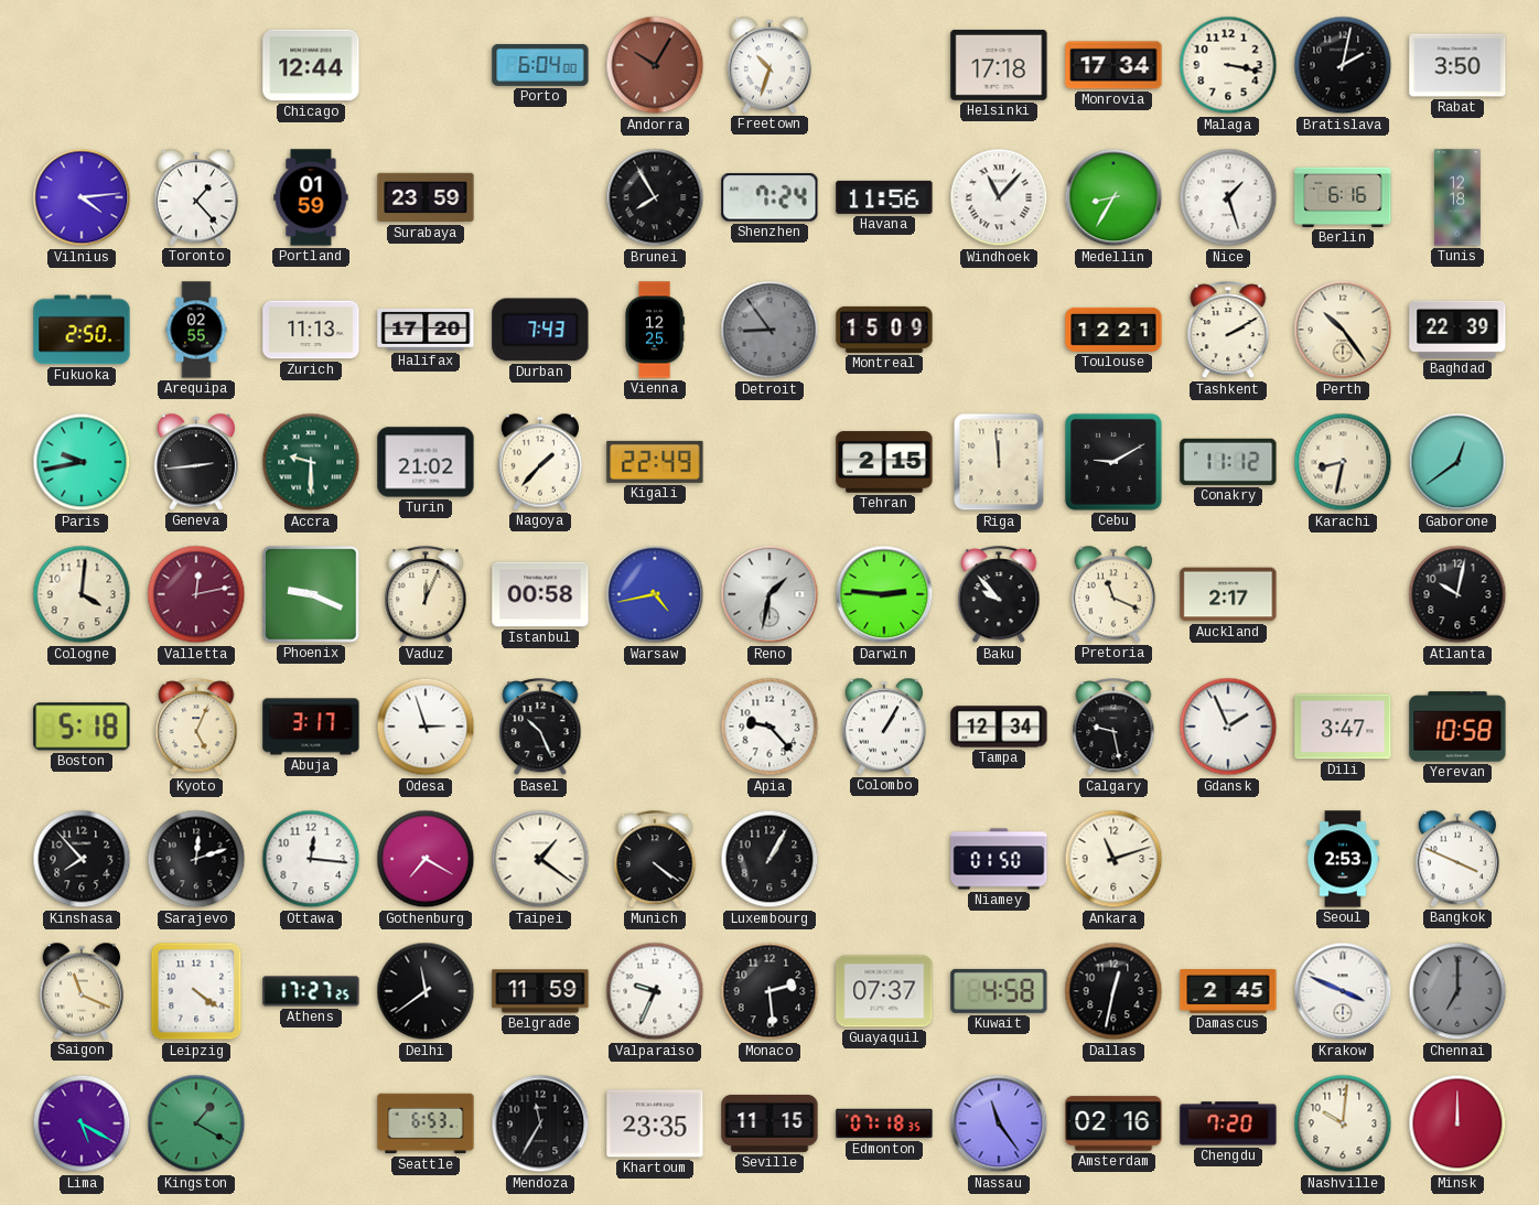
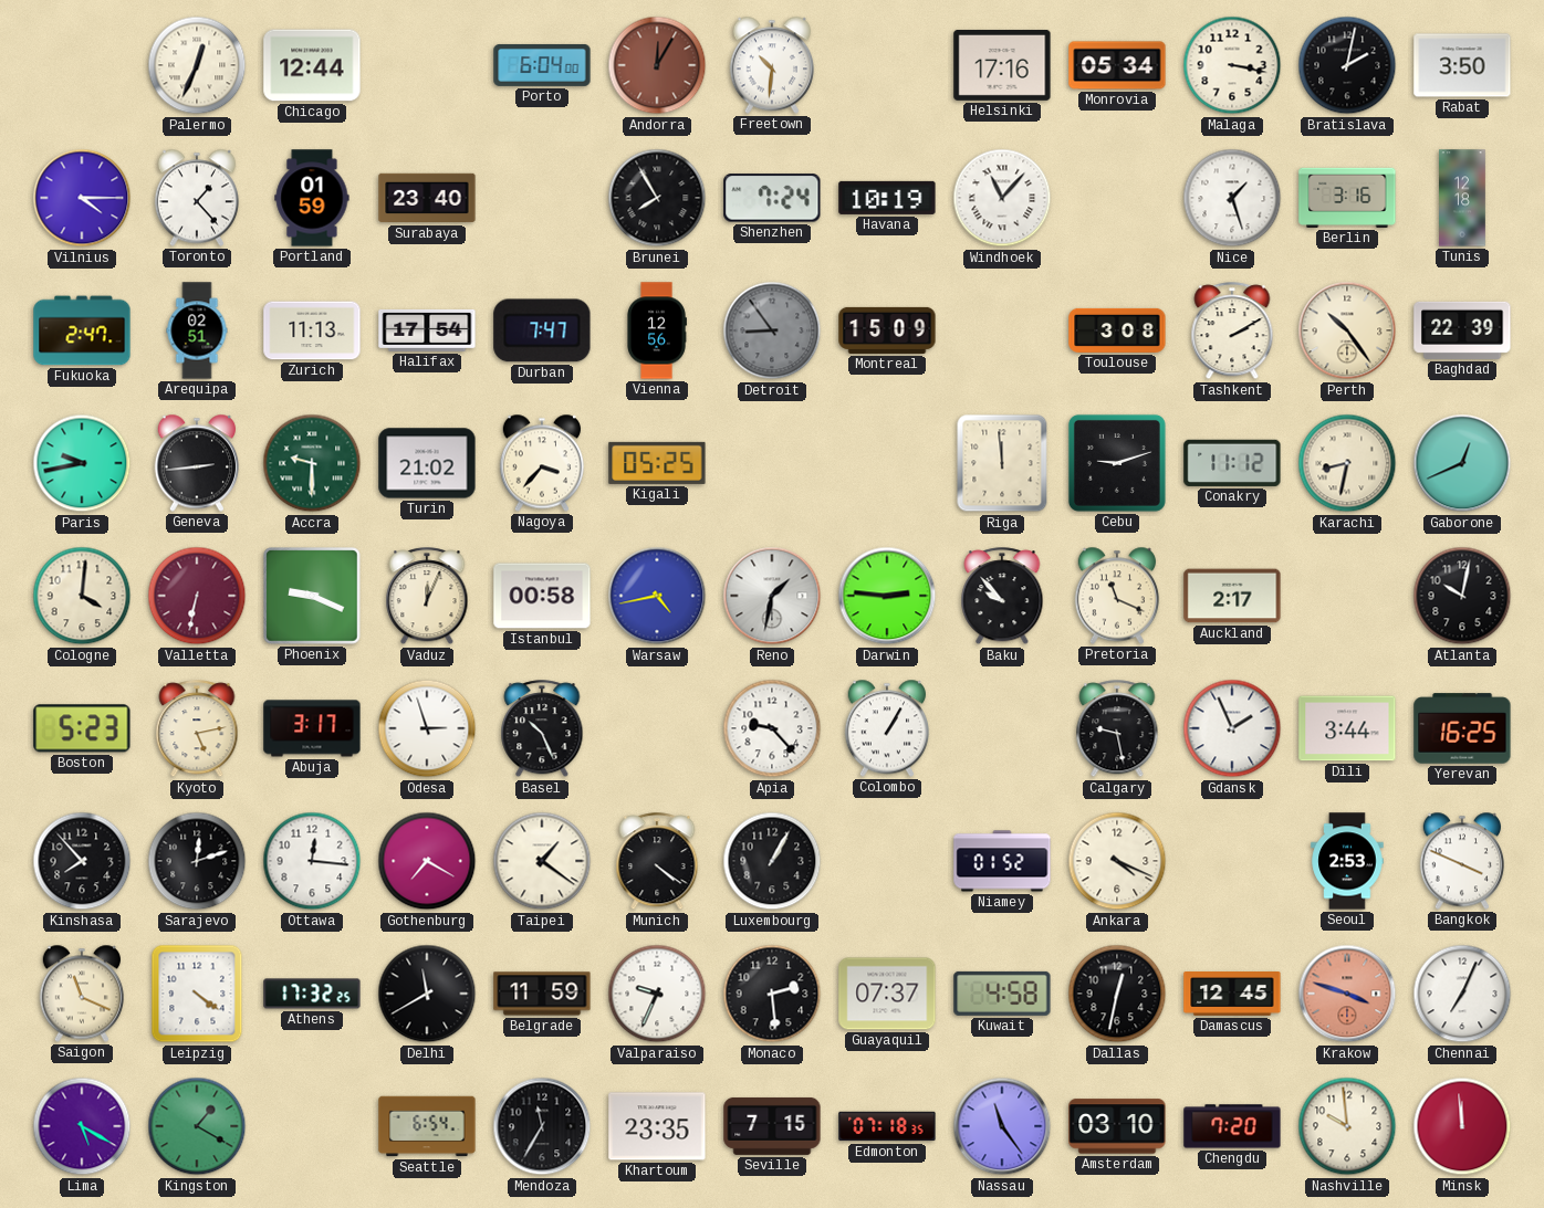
Palermo: none -> 12:34
Andorra: 10:05 -> 12:05
Freetown: 10:33 -> 10:31
Helsinki: 17:18 -> 17:16
Monrovia: 17:34 -> 05:34
Vilnius: 4:14 -> 4:15
Surabaya: 23:59 -> 23:40
Havana: 11:56 -> 10:19
Medellin: 8:35 -> none
Berlin: 6:16 -> 3:16
Fukuoka: 2:50 -> 2:47
Arequipa: 02:55 -> 02:51
Halifax: 17:20 -> 17:54
Durban: 7:43 -> 7:47
Vienna: 12:25 -> 12:56
Toulouse: 12:21 -> 3:08
Nagoya: 1:37 -> 3:37
Kigali: 22:49 -> 05:25
Tehran: 2:15 -> none
Cebu: 9:10 -> 9:12
Gaborone: 12:39 -> 12:41
Valletta: 12:13 -> 6:32
Boston: 5:18 -> 5:23
Kyoto: 5:04 -> 5:13
Tampa: 12:34 -> none
Dili: 3:47 -> 3:44
Yerevan: 10:58 -> 16:25
Niamey: 01:50 -> 01:52
Ankara: 11:12 -> 4:19
Athens: 17:27 -> 17:32
Delhi: 11:39 -> 11:40
Damascus: 2:45 -> 12:45
Krakow: 3:49 -> 3:48
Krakow dial: white -> salmon
Chennai: 7:00 -> 7:04
Chennai dial: grey -> white
Seattle: 6:53 -> 6:54
Seville: 11:15 -> 7:15
Amsterdam: 02:16 -> 03:10
Nashville: 10:01 -> 9:59
Minsk: 12:00 -> 11:59
